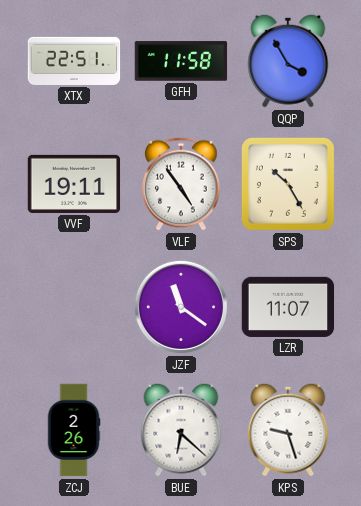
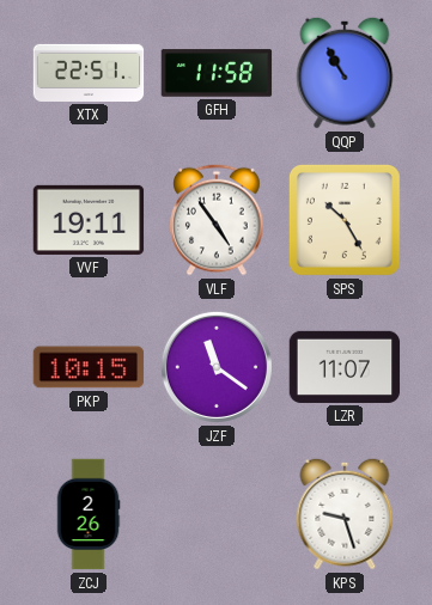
QQP: 3:55 -> 10:55
PKP: none -> 10:15
BUE: 6:22 -> none
